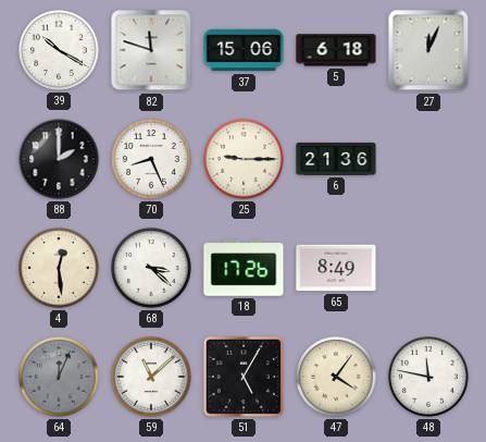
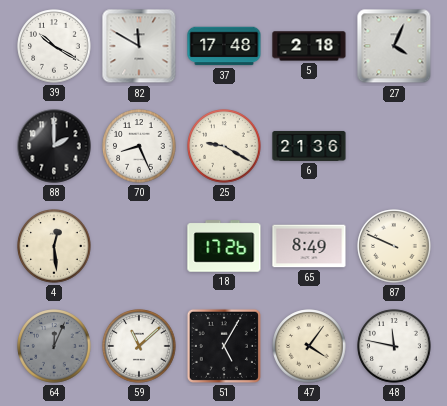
82: 11:48 -> 11:50
37: 15:06 -> 17:48
5: 6:18 -> 2:18
27: 12:04 -> 4:04
25: 9:15 -> 9:20
68: 3:22 -> none
87: none -> 9:49
